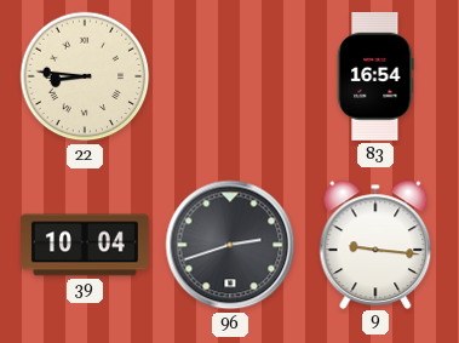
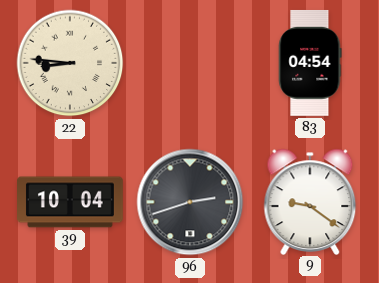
83: 16:54 -> 04:54
9: 9:16 -> 9:21
